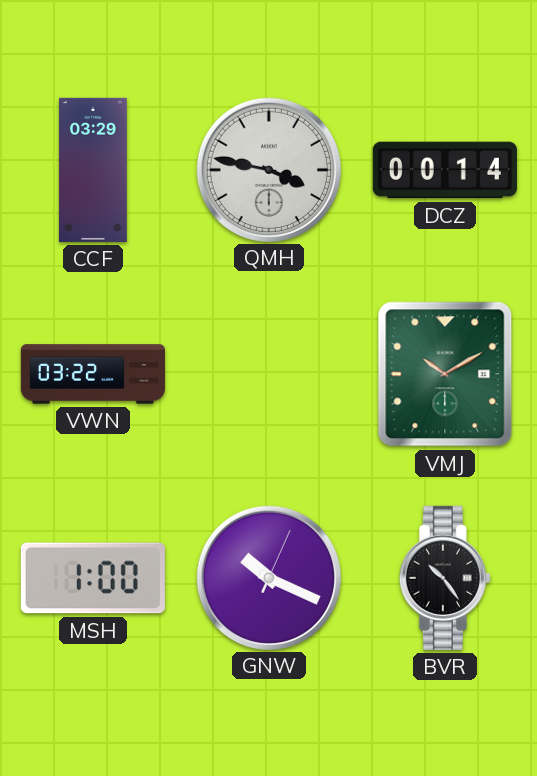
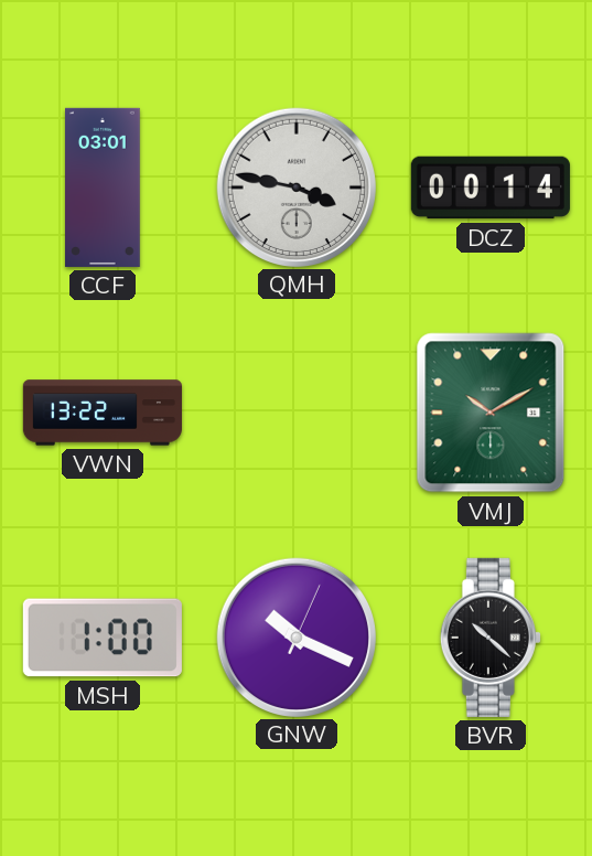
CCF: 03:29 -> 03:01
VWN: 03:22 -> 13:22
BVR: 10:24 -> 10:22
